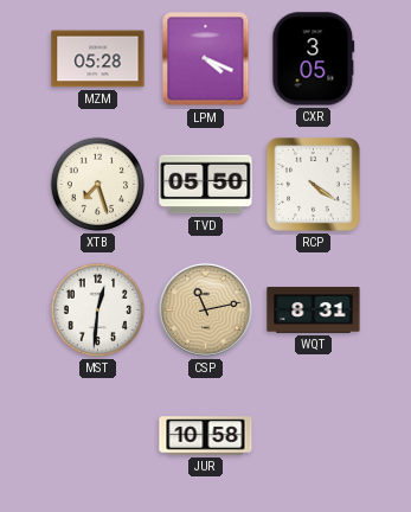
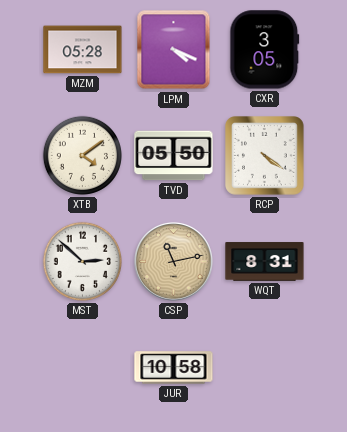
XTB: 7:27 -> 4:09
MST: 12:31 -> 2:52
